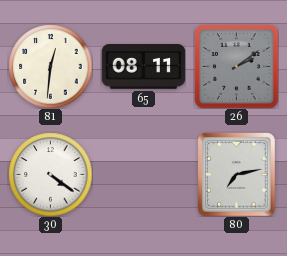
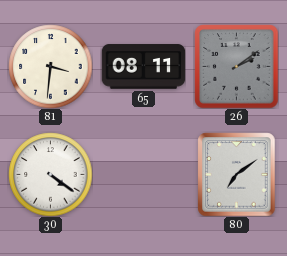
81: 12:31 -> 3:31
80: 7:13 -> 7:09
